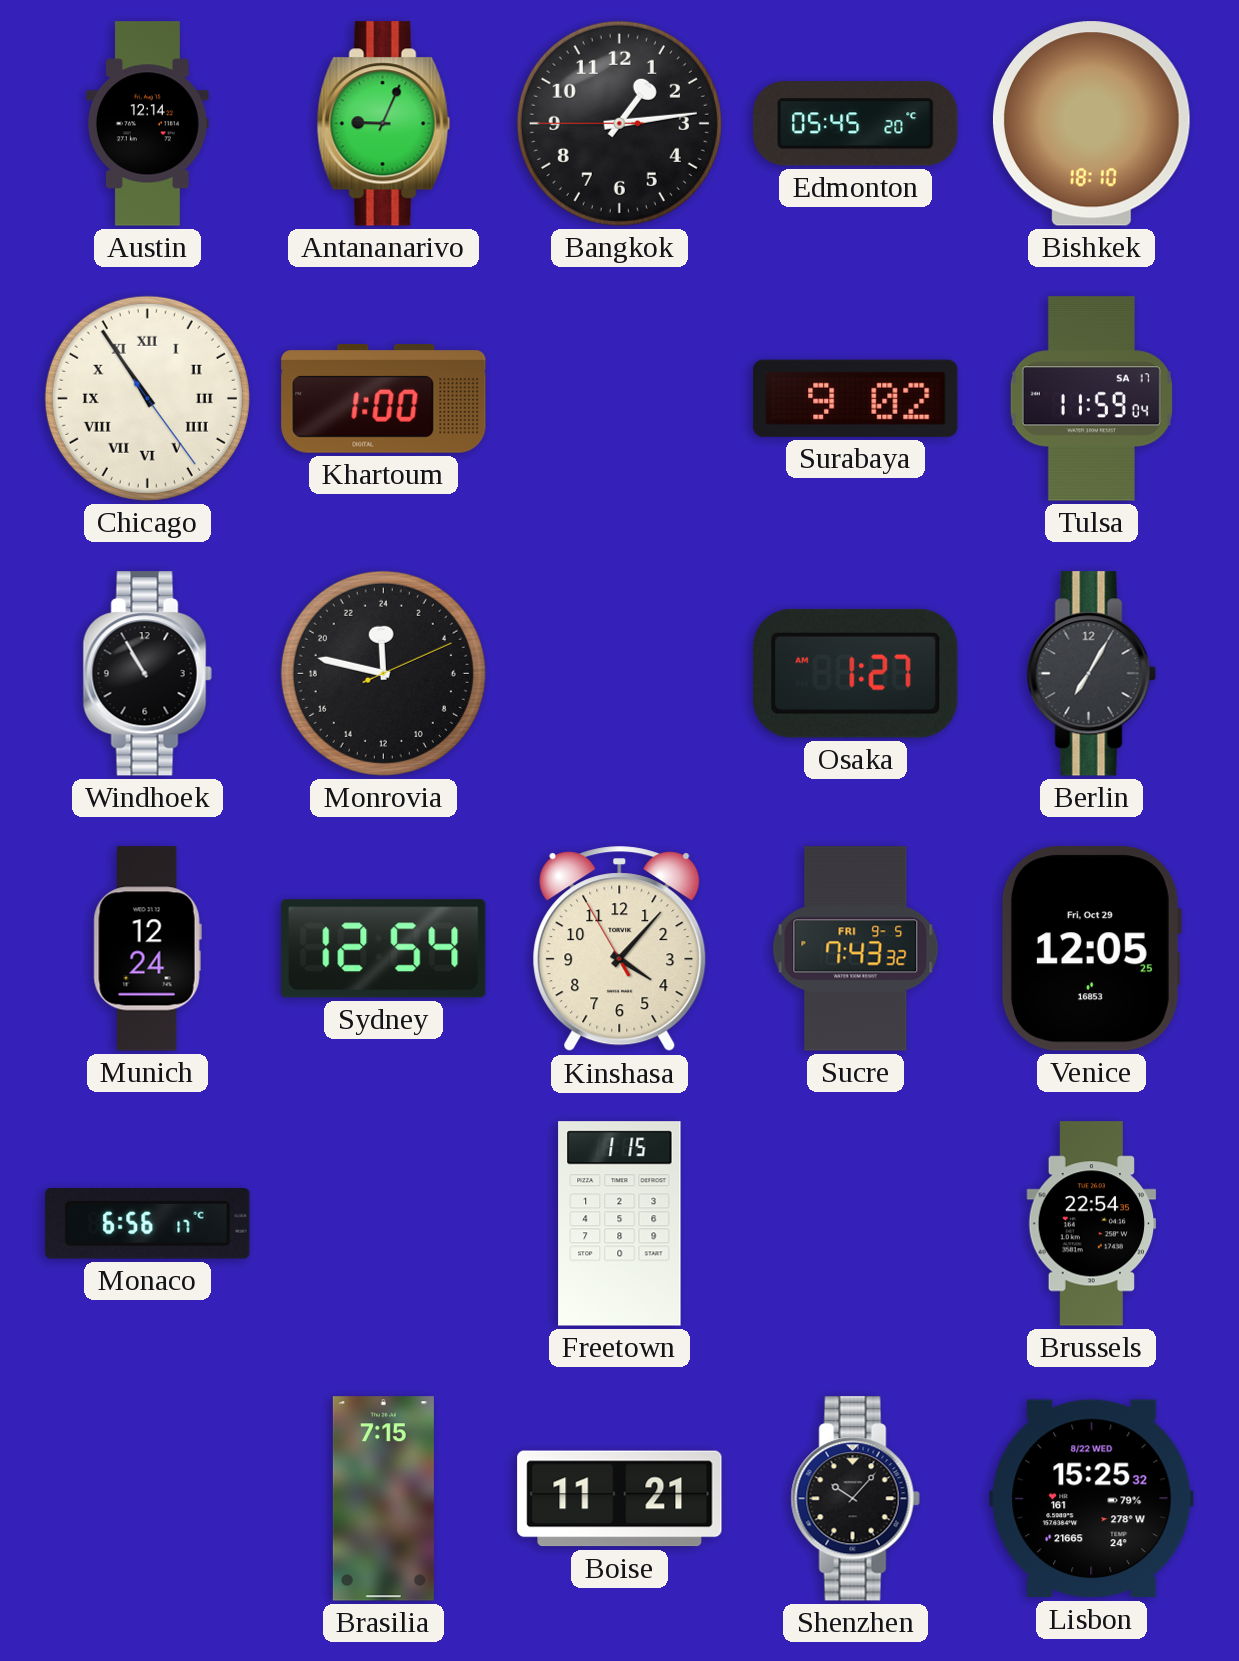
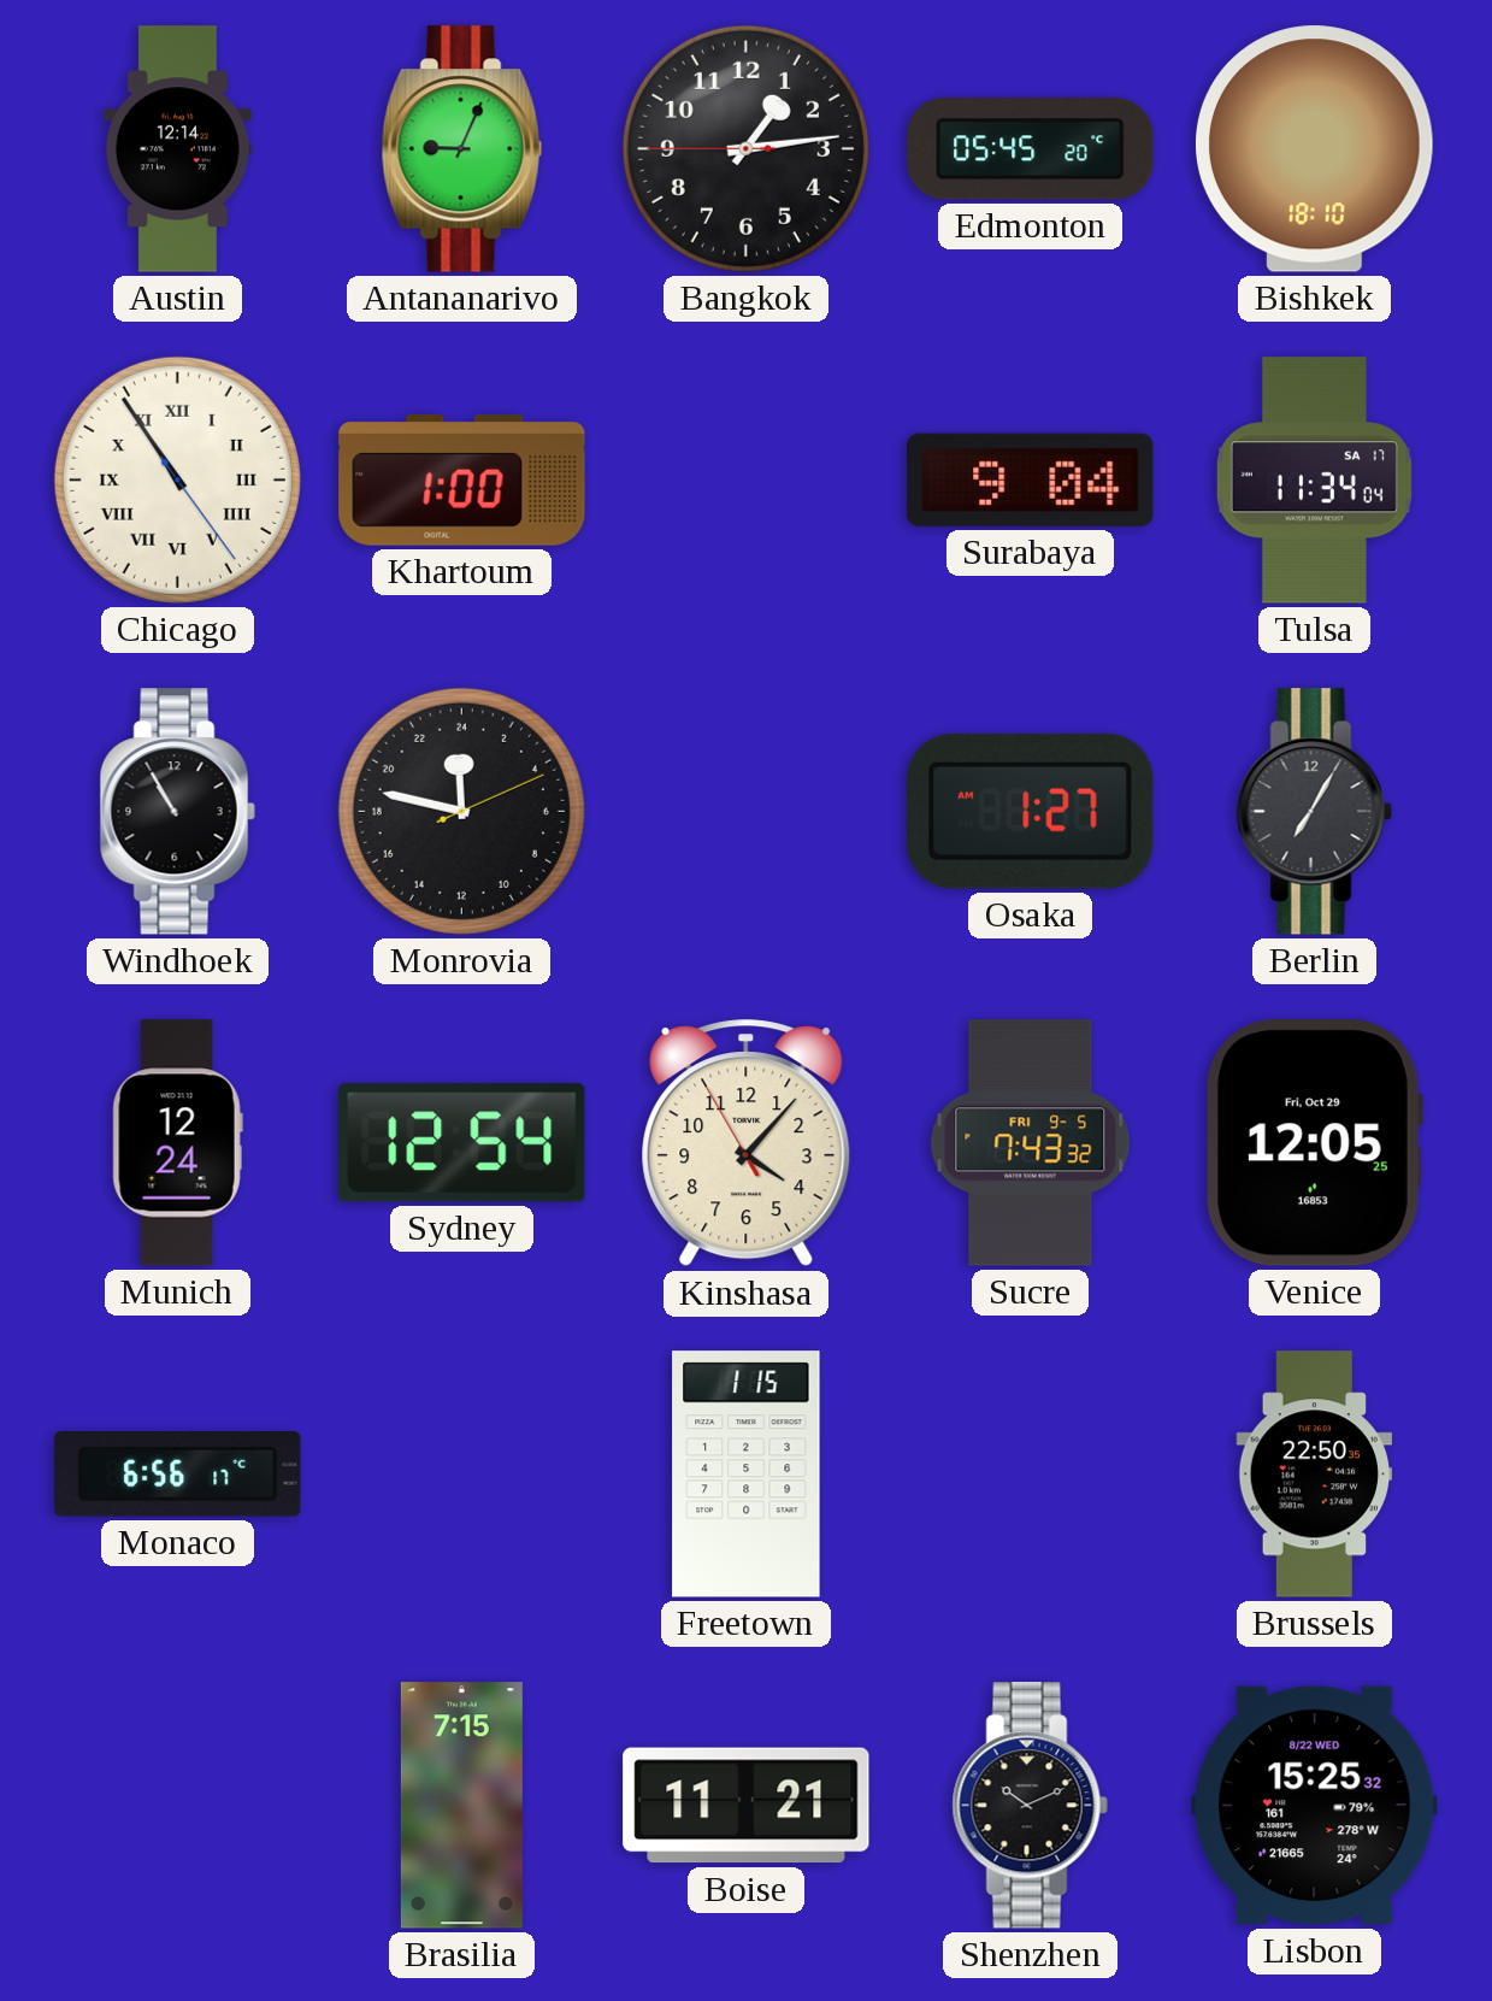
Surabaya: 9:02 -> 9:04
Tulsa: 11:59 -> 11:34
Brussels: 22:54 -> 22:50
Shenzhen: 10:07 -> 10:11
